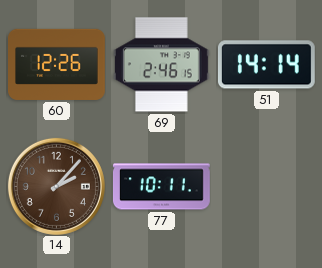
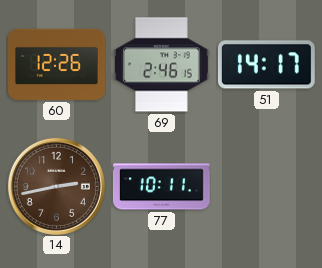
51: 14:14 -> 14:17
14: 2:07 -> 2:43
